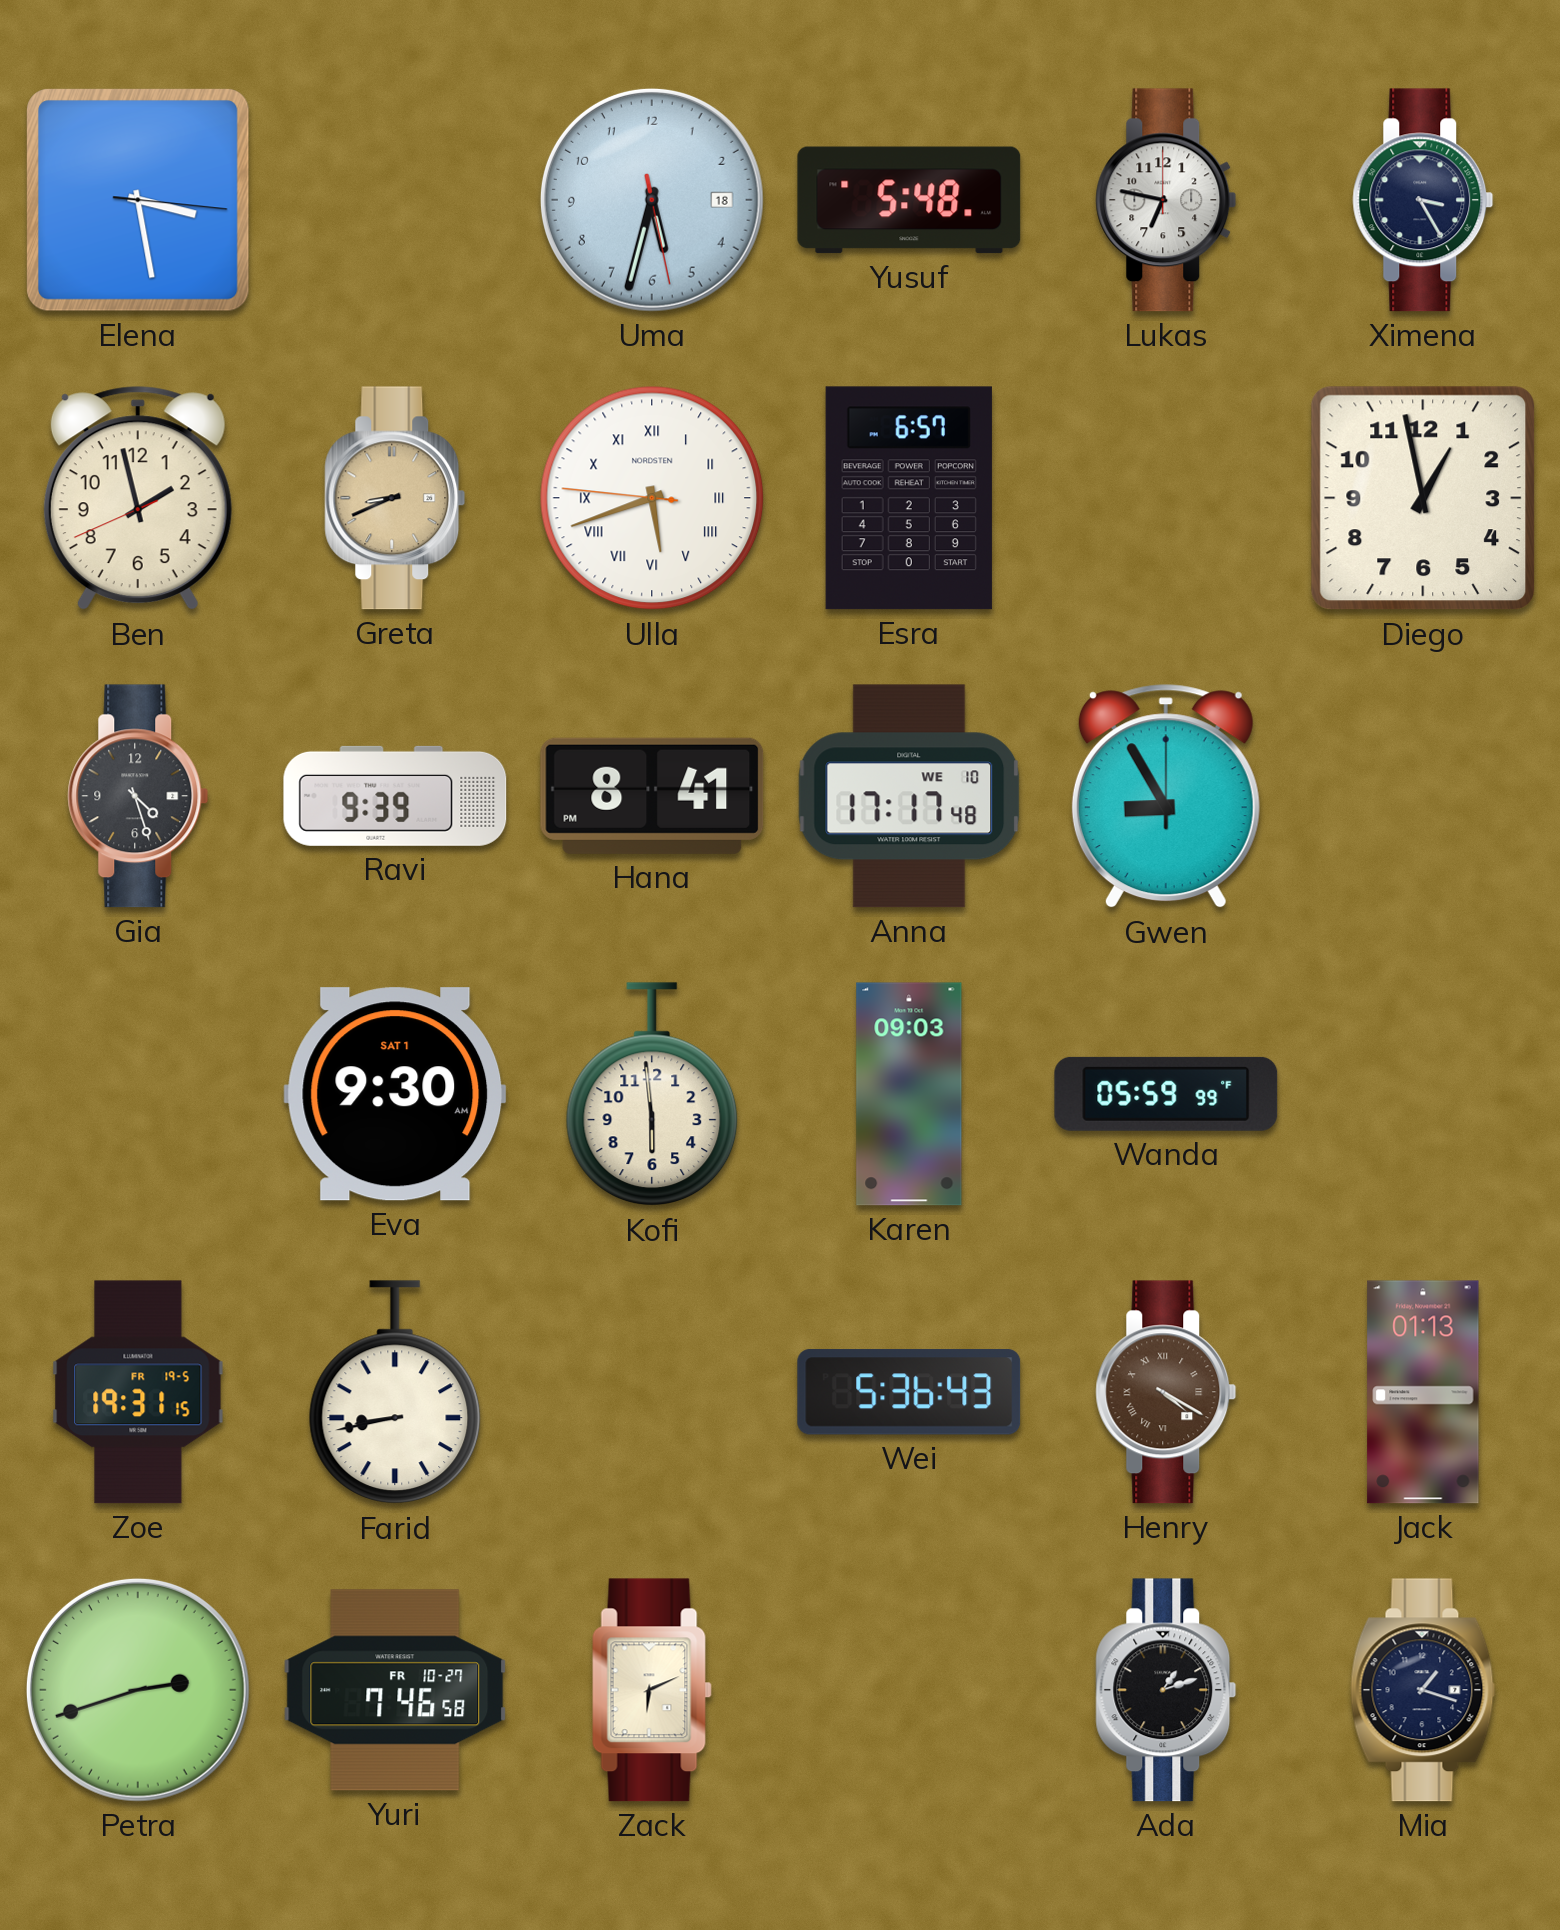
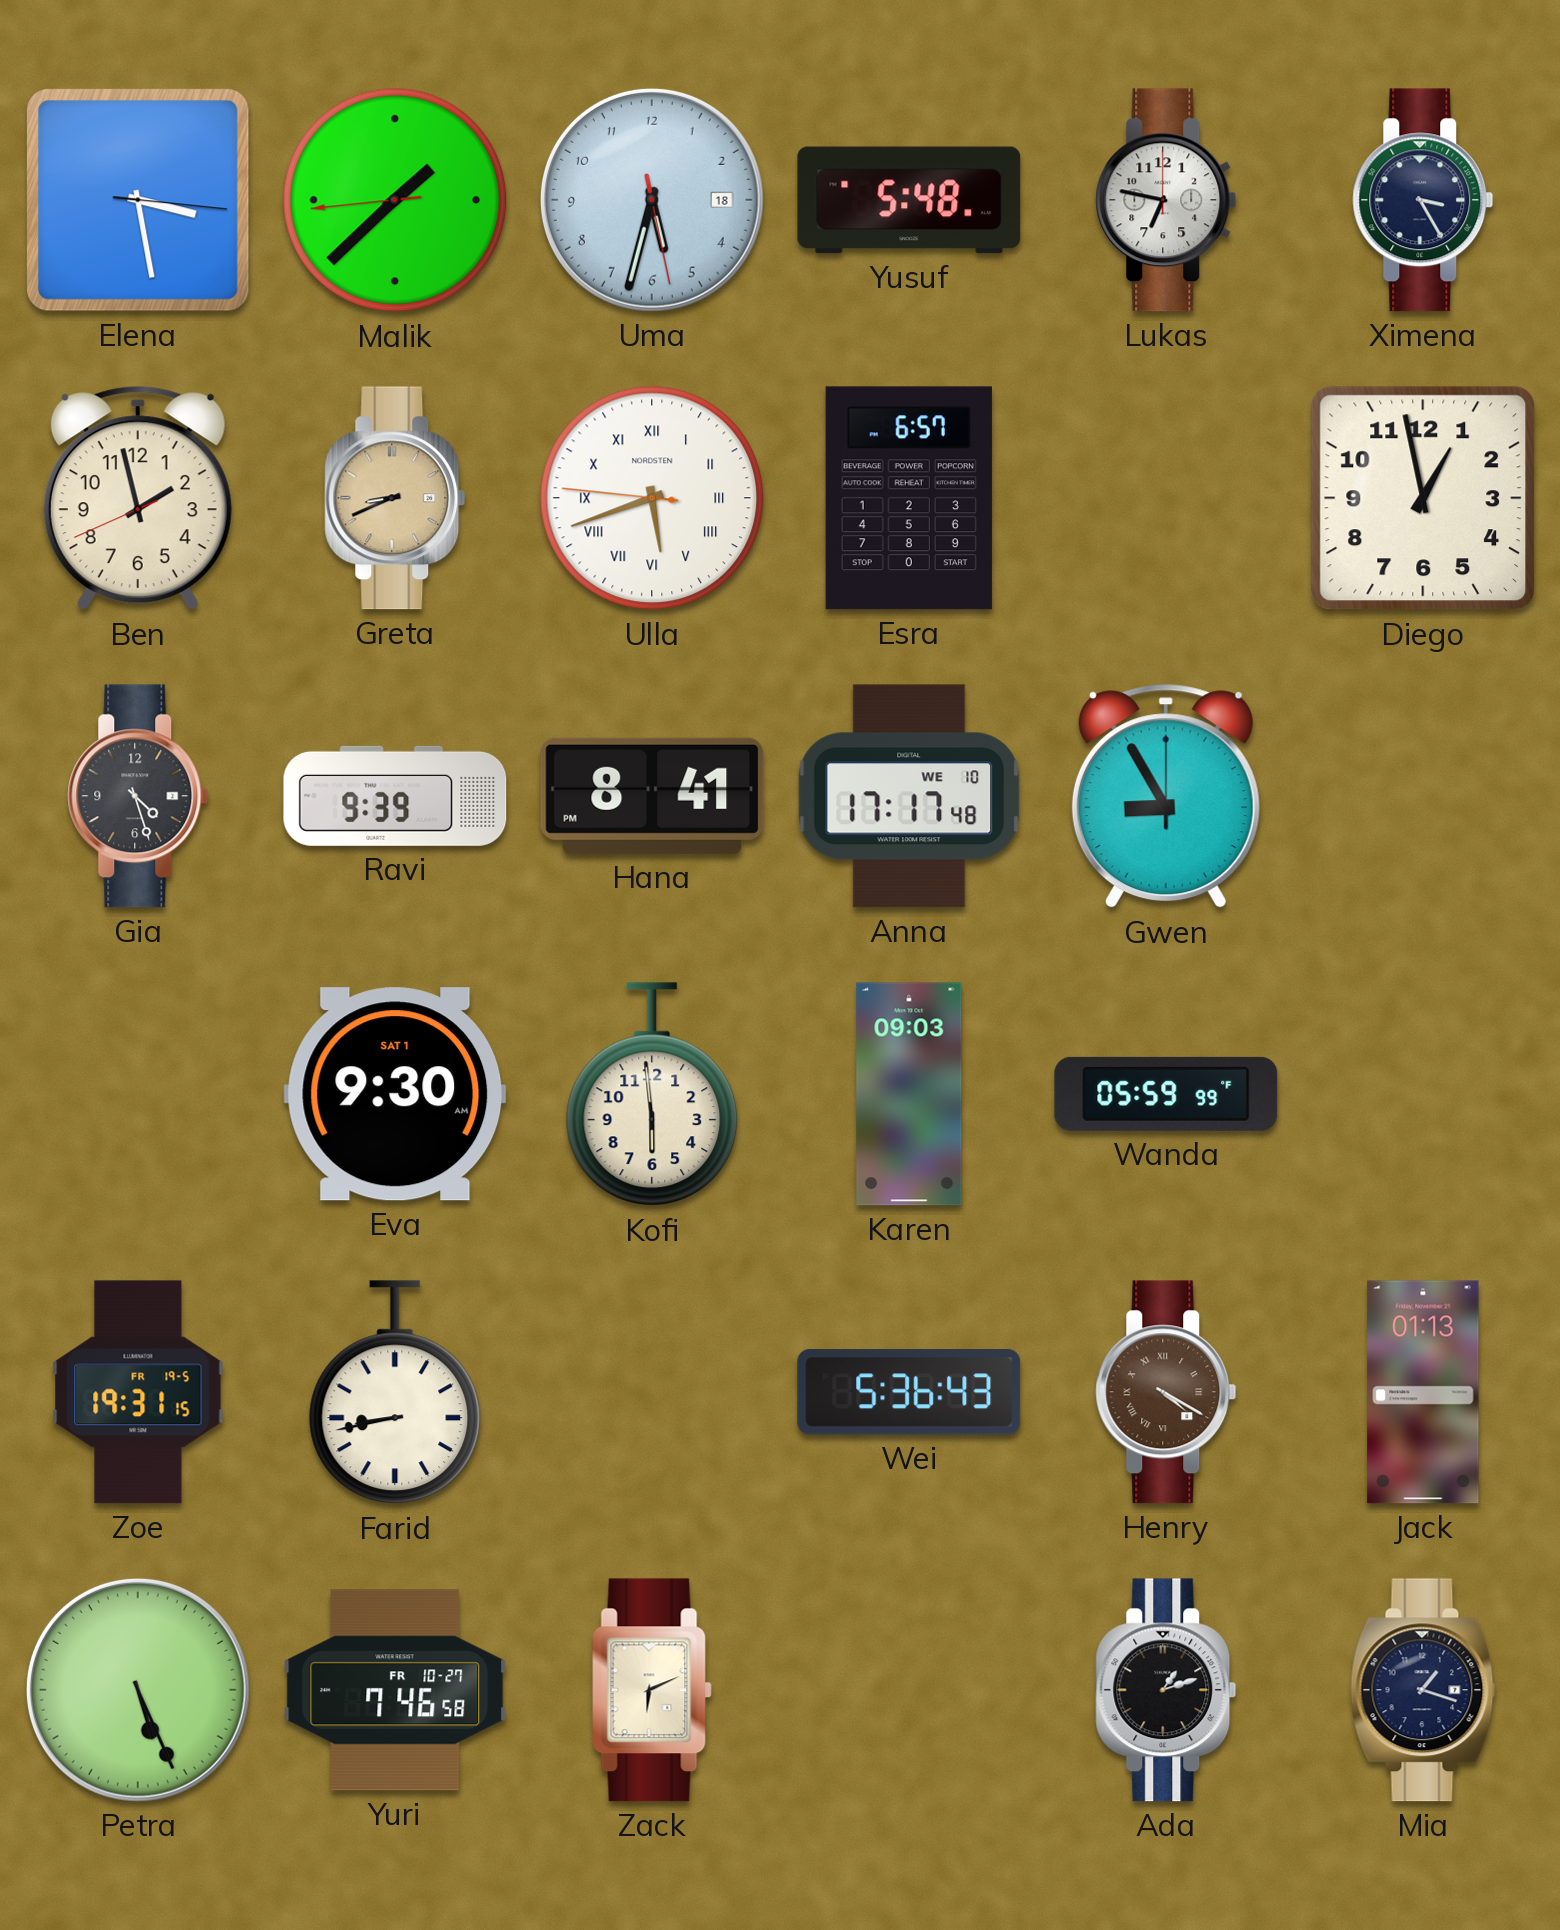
Malik: none -> 1:37
Petra: 2:42 -> 5:26
